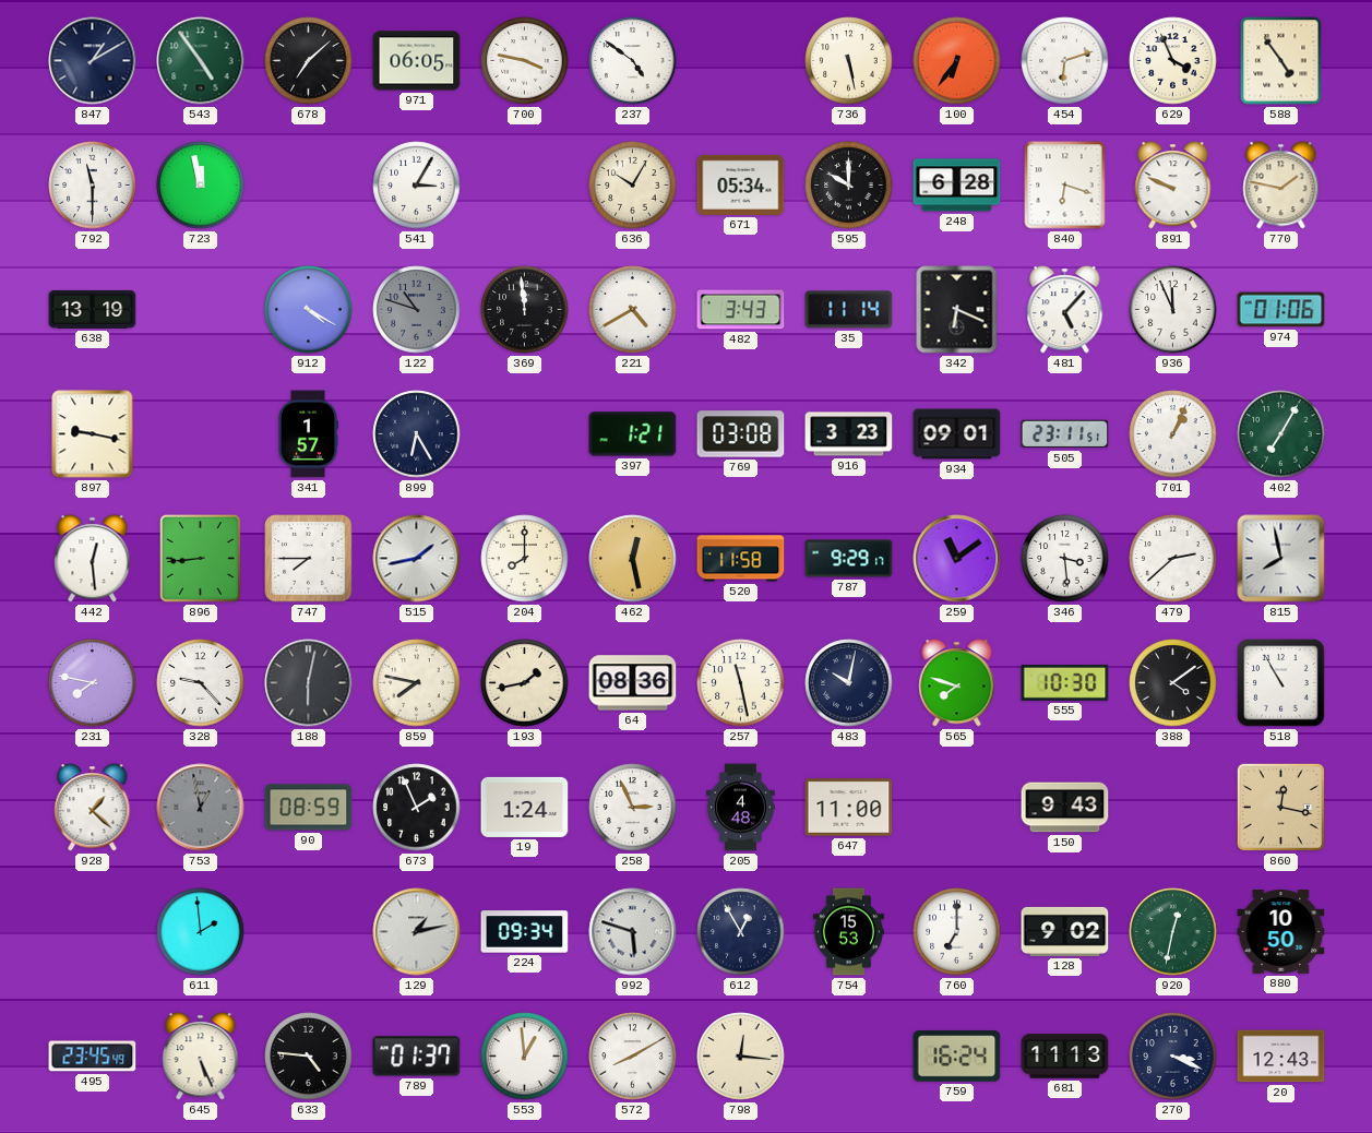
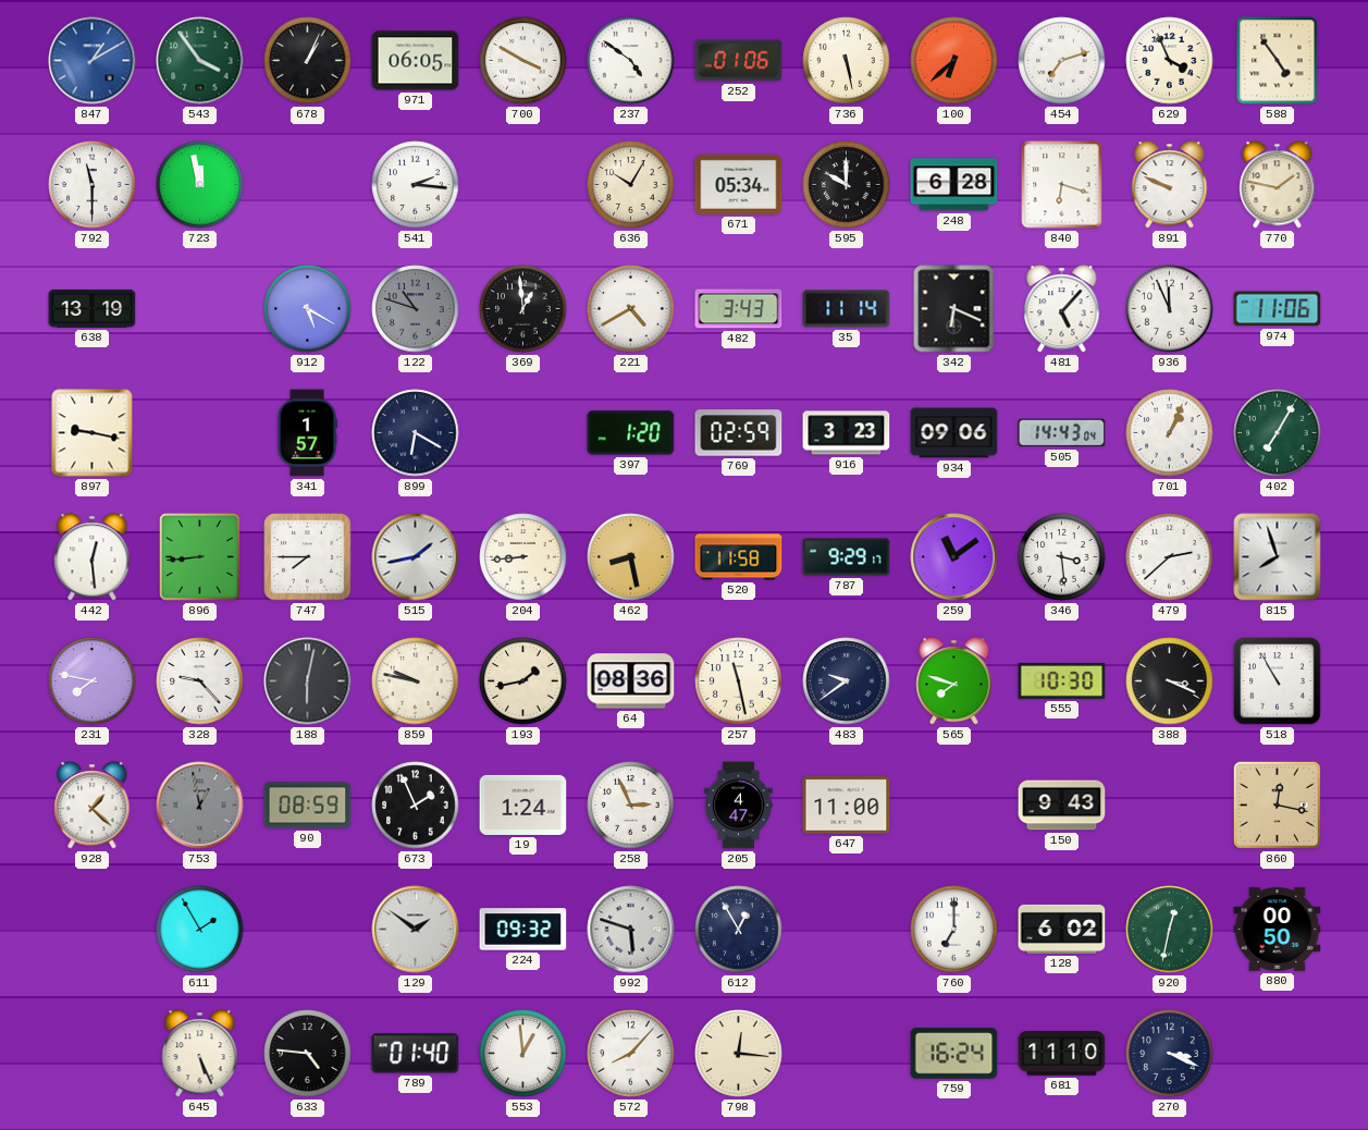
847 dial: navy -> blue
543: 4:54 -> 3:54
678: 7:08 -> 1:04
700: 3:47 -> 3:50
252: none -> 01:06
100: 6:36 -> 6:38
454: 6:12 -> 7:12
541: 3:05 -> 2:16
912: 4:20 -> 5:20
369: 11:59 -> 12:59
974: 01:06 -> 11:06
899: 6:25 -> 6:20
397: 1:21 -> 1:20
769: 03:08 -> 02:59
934: 09:01 -> 09:06
505: 23:11 -> 14:43
204: 8:00 -> 8:44
462: 12:28 -> 8:28
815: 7:58 -> 7:57
859: 7:47 -> 9:47
483: 10:02 -> 9:39
388: 4:09 -> 3:19
205: 4:48 -> 4:47
611: 1:59 -> 1:55
129: 1:13 -> 1:51
224: 09:34 -> 09:32
754: 15:53 -> none
128: 9:02 -> 6:02
880: 10:50 -> 00:50
495: 23:45 -> none
789: 01:37 -> 01:40
572: 8:10 -> 8:07
681: 11:13 -> 11:10
20: 12:43 -> none
